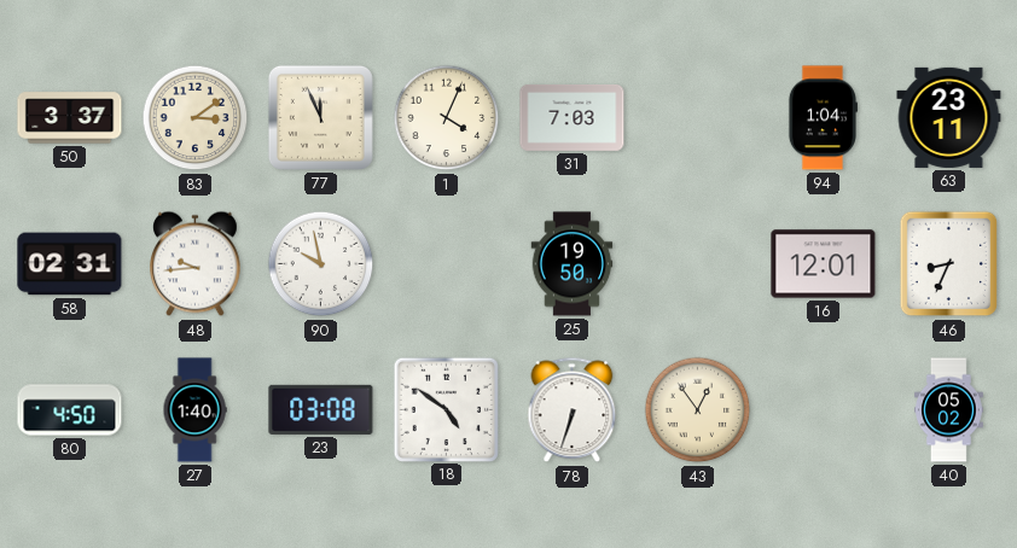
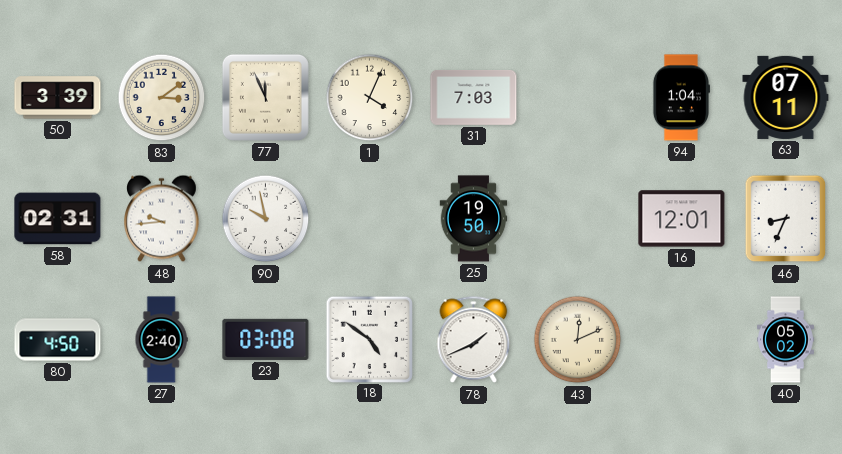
50: 3:37 -> 3:39
63: 23:11 -> 07:11
27: 1:40 -> 2:40
78: 6:33 -> 1:41
43: 12:54 -> 12:11
